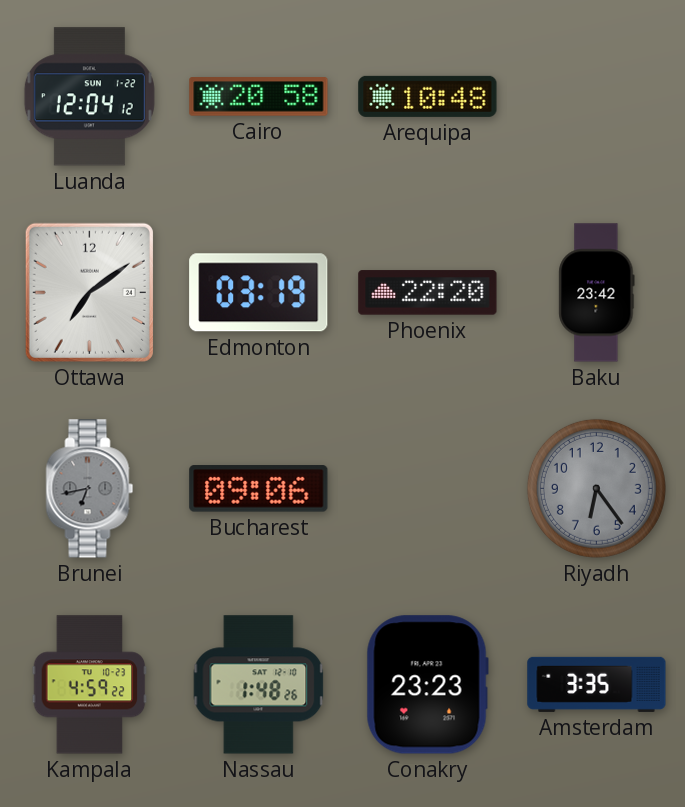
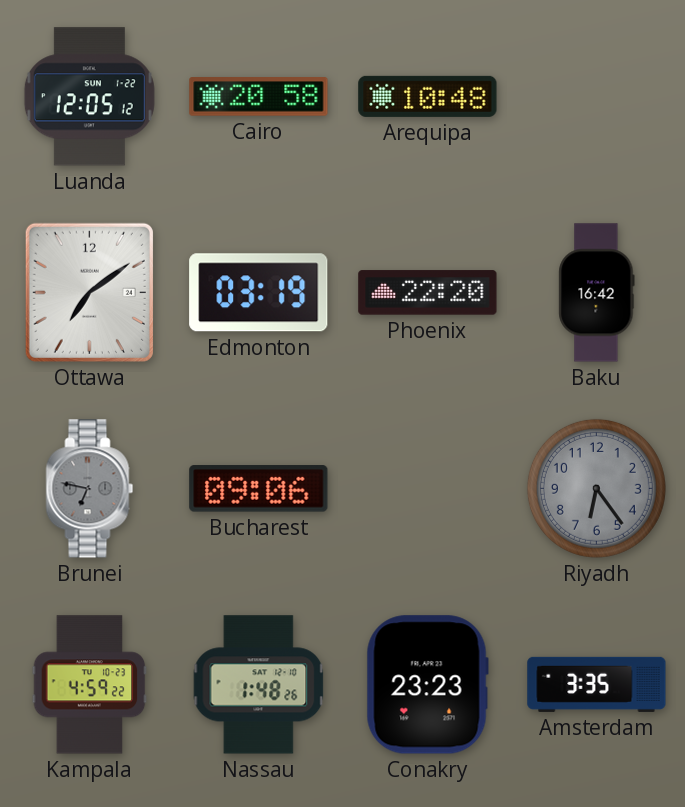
Luanda: 12:04 -> 12:05
Baku: 23:42 -> 16:42
Brunei: 6:43 -> 6:47
